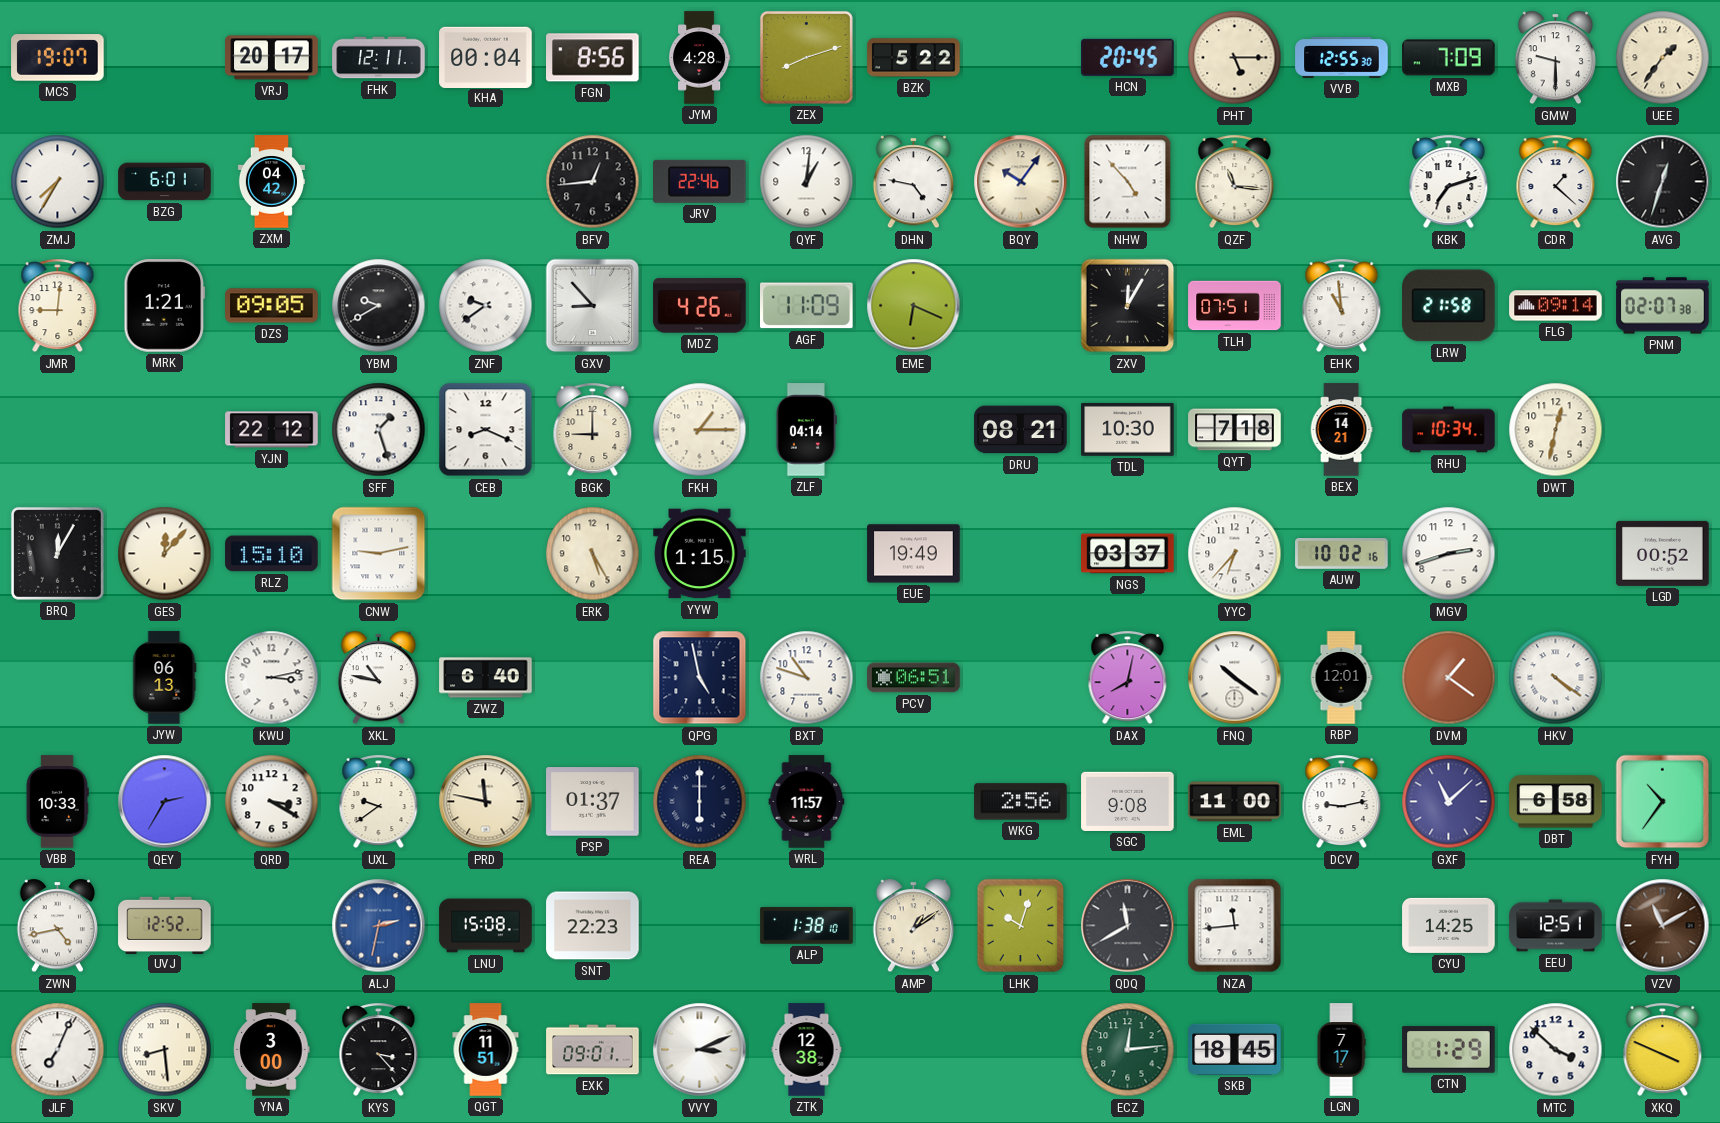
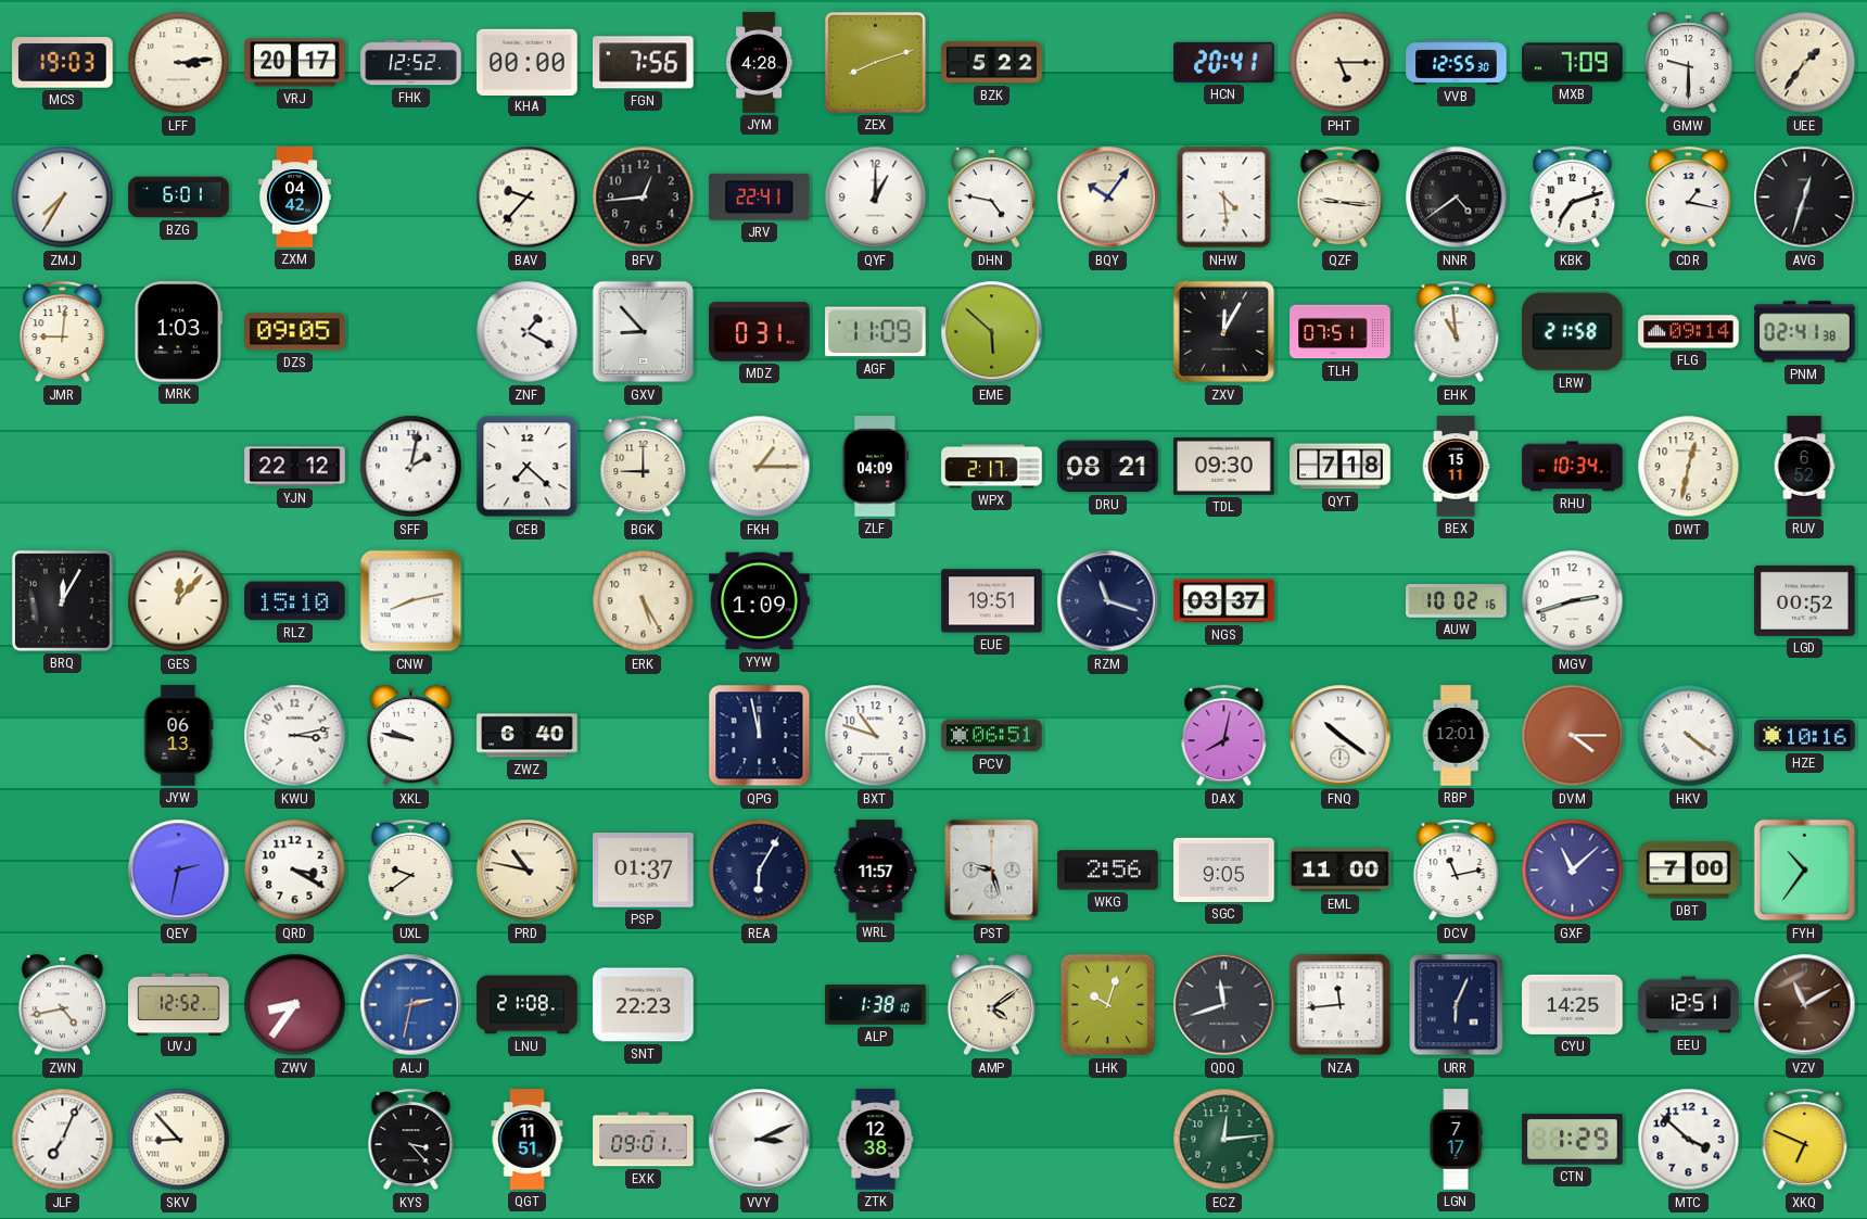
MCS: 19:07 -> 19:03
LFF: none -> 3:14
FHK: 12:11 -> 12:52
KHA: 00:04 -> 00:00
FGN: 8:56 -> 7:56
HCN: 20:45 -> 20:41
BAV: none -> 9:37
JRV: 22:46 -> 22:41
QYF: 1:01 -> 1:00
NHW: 4:53 -> 4:29
QZF: 11:16 -> 9:16
NNR: none -> 4:39
CDR: 1:22 -> 1:17
MRK: 1:21 -> 1:03
YBM: 9:40 -> none
ZNF: 9:39 -> 1:20
MDZ: 4:26 -> 0:31
EME: 6:19 -> 5:52
PNM: 02:07 -> 02:41
SFF: 1:27 -> 2:02
CEB: 8:19 -> 7:22
ZLF: 04:14 -> 04:09
WPX: none -> 2:17
TDL: 10:30 -> 09:30
BEX: 14:21 -> 15:11
RUV: none -> 6:52
CNW: 9:13 -> 8:13
YYW: 1:15 -> 1:09
EUE: 19:49 -> 19:51
RZM: none -> 11:18
YYC: 6:37 -> none
XKL: 10:47 -> 9:47
QPG: 4:58 -> 11:58
DVM: 1:21 -> 4:15
HZE: none -> 10:16
VBB: 10:33 -> none
QEY: 2:35 -> 2:32
PRD: 11:47 -> 10:47
REA: 6:00 -> 6:05
PST: none -> 9:27
SGC: 9:08 -> 9:05
DCV: 9:13 -> 11:13
DBT: 6:58 -> 7:00
ZWV: none -> 8:36
LNU: 15:08 -> 21:08
AMP: 1:09 -> 4:09
QDQ: 11:40 -> 11:42
URR: none -> 6:04
SKV: 8:29 -> 8:53
YNA: 3:00 -> none
SKB: 18:45 -> none
XKQ: 3:49 -> 6:49
